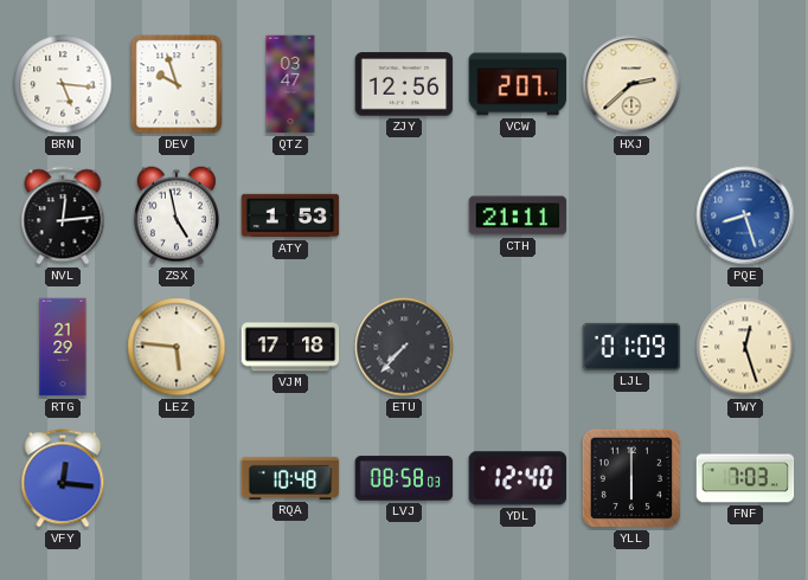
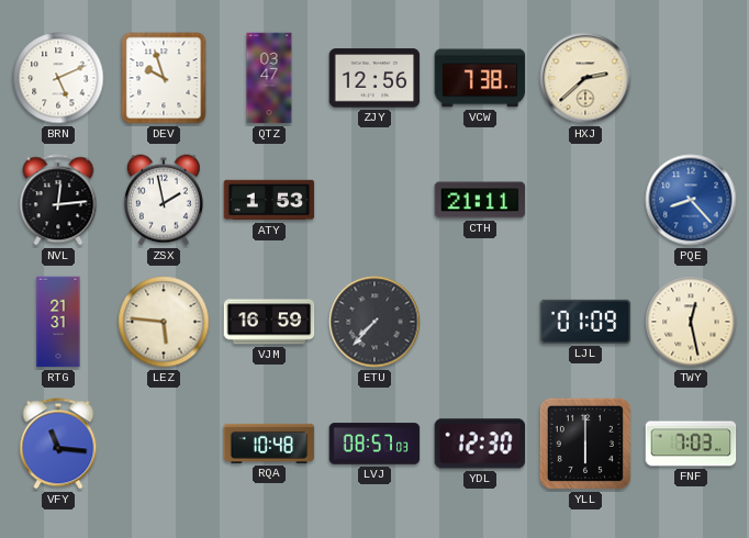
BRN: 5:16 -> 5:11
VCW: 2:07 -> 7:38
ZSX: 4:58 -> 1:58
PQE: 8:27 -> 8:23
RTG: 21:29 -> 21:31
VJM: 17:18 -> 16:59
TWY: 12:27 -> 12:28
VFY: 12:16 -> 11:16
LVJ: 08:58 -> 08:57
YDL: 12:40 -> 12:30
